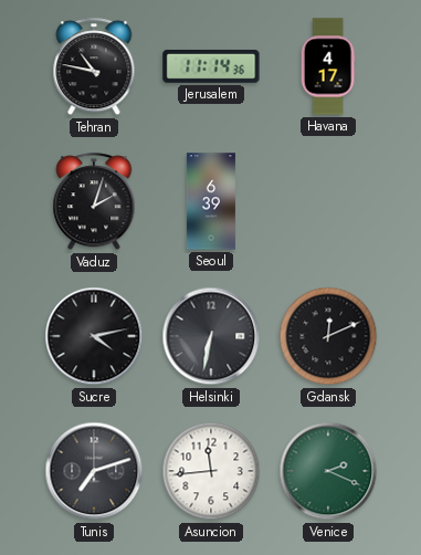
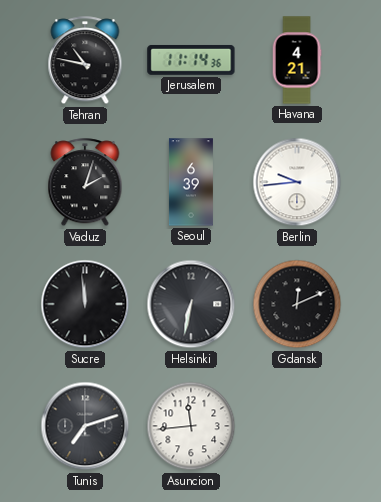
Havana: 4:17 -> 4:21
Berlin: none -> 9:44
Sucre: 4:13 -> 11:59
Venice: 2:19 -> none
